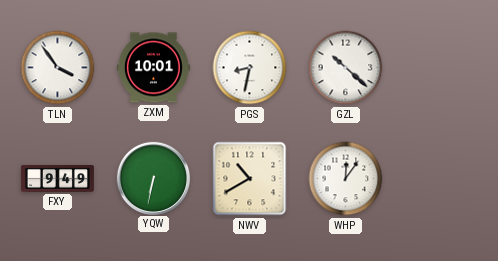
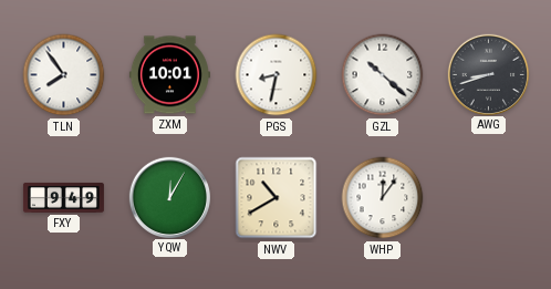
TLN: 3:54 -> 7:54
AWG: none -> 8:42
YQW: 6:32 -> 12:05
